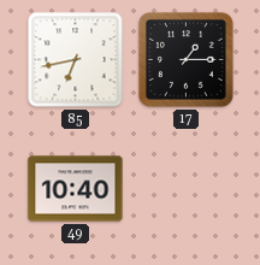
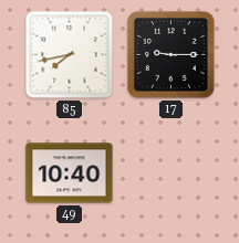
85: 6:43 -> 7:43
17: 1:15 -> 9:15
